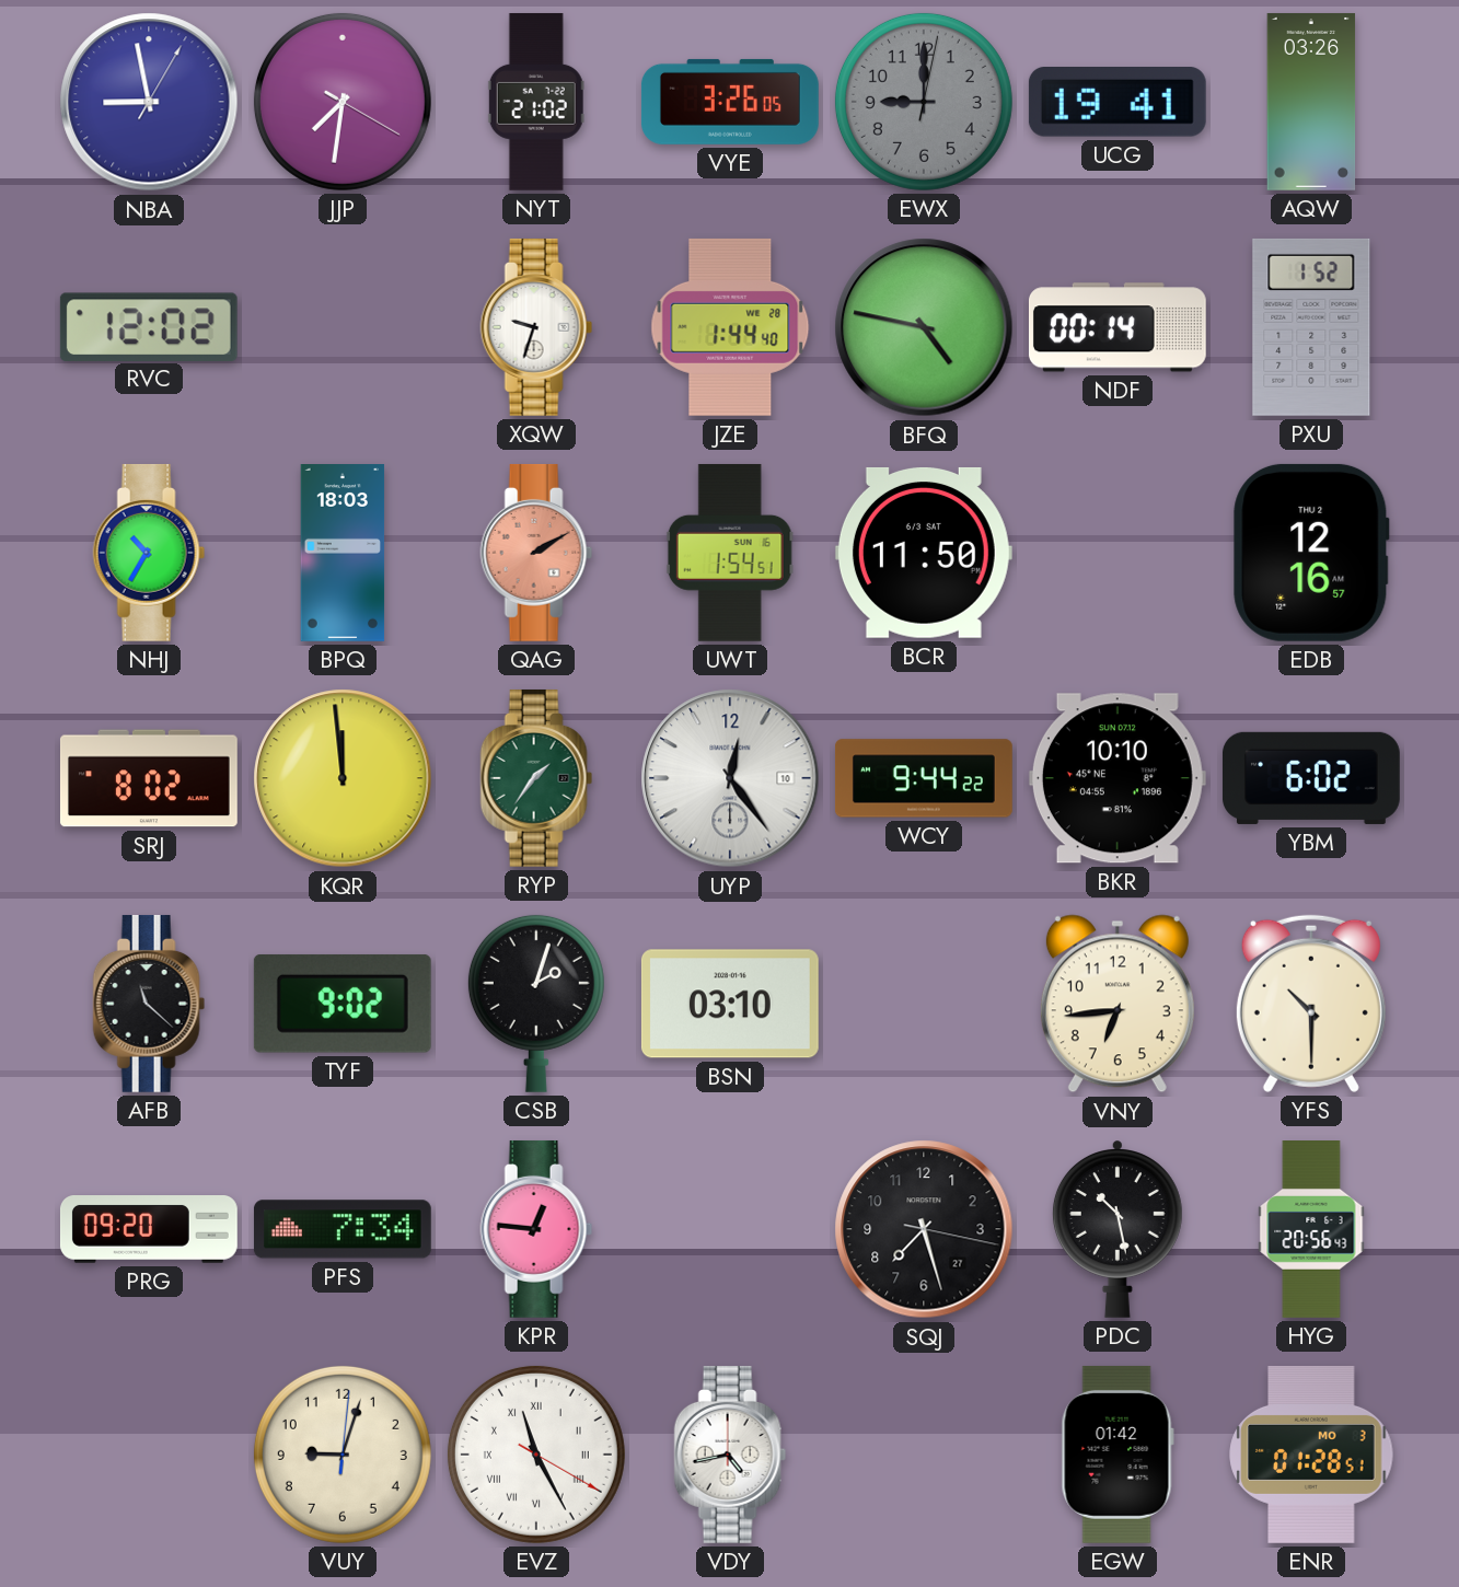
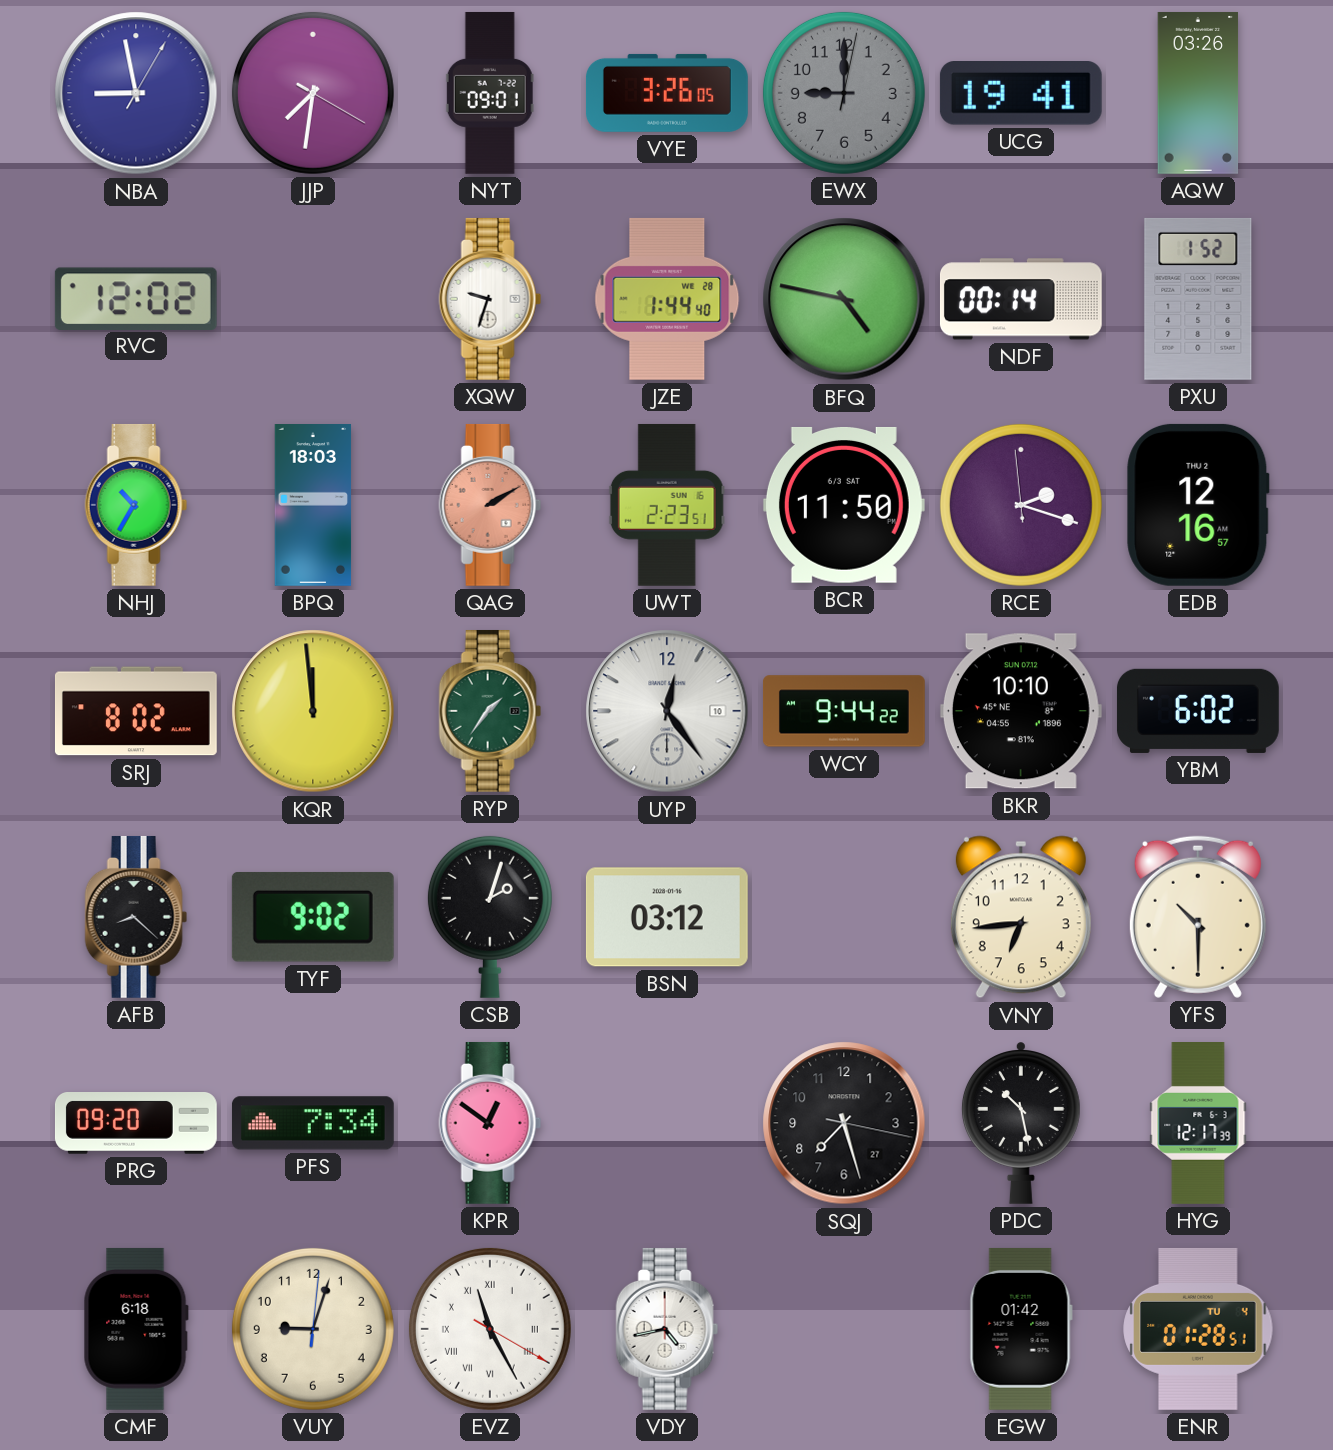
NYT: 21:02 -> 09:01
UWT: 1:54 -> 2:23
RCE: none -> 2:17
AFB: 11:22 -> 8:22
BSN: 03:10 -> 03:12
KPR: 12:46 -> 12:51
HYG: 20:56 -> 12:17
CMF: none -> 6:18
ENR date: MO 3 -> TU 4
